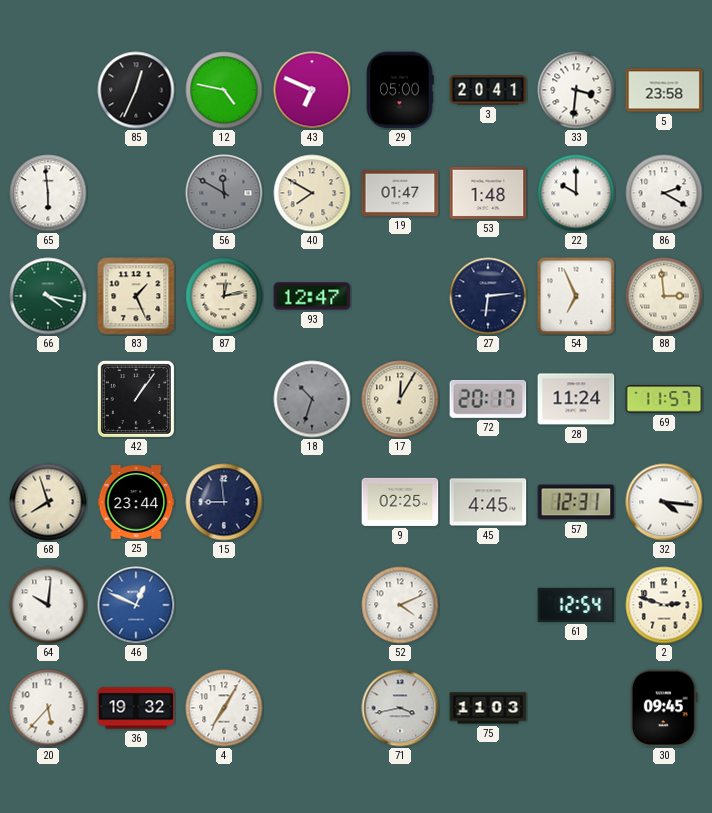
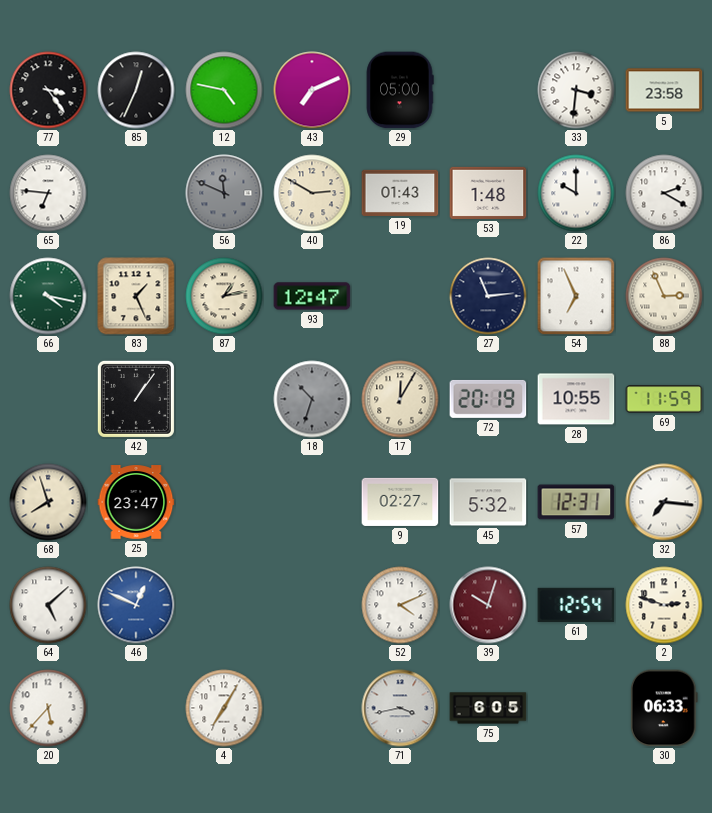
77: none -> 3:24
43: 6:49 -> 7:11
3: 20:41 -> none
65: 5:59 -> 6:46
56: 11:50 -> 11:49
40: 7:50 -> 2:50
19: 01:47 -> 01:43
87: 12:13 -> 1:13
27: 6:14 -> 11:14
88: 2:59 -> 2:56
72: 20:17 -> 20:19
28: 11:24 -> 10:55
69: 11:57 -> 11:59
25: 23:44 -> 23:47
15: 8:59 -> none
9: 02:25 -> 02:27
45: 4:45 -> 5:32
32: 4:16 -> 7:16
64: 10:01 -> 5:08
39: none -> 10:03
36: 19:32 -> none
75: 11:03 -> 6:05
30: 09:45 -> 06:33
